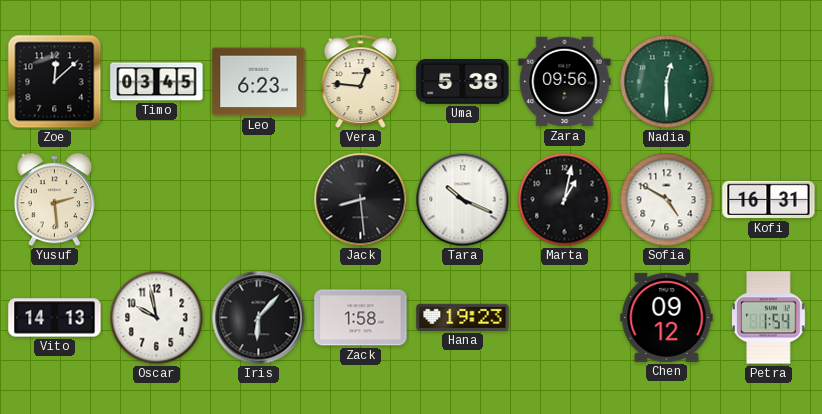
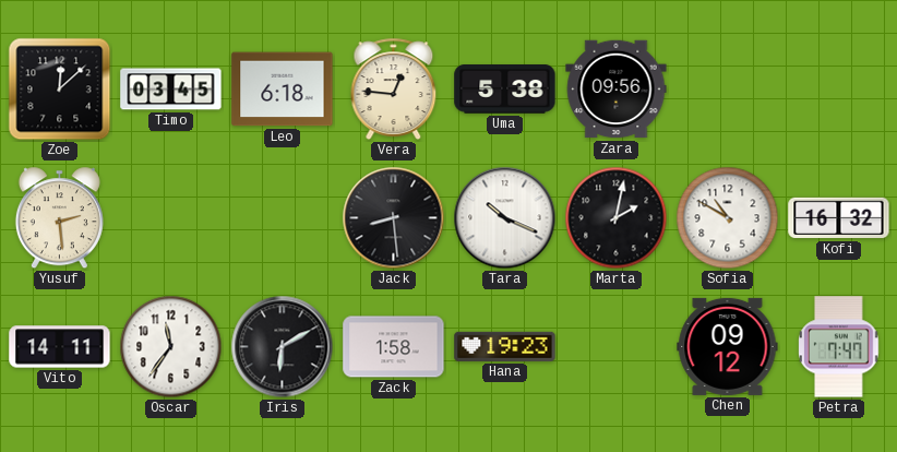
Leo: 6:23 -> 6:18
Nadia: 12:30 -> none
Marta: 1:02 -> 2:02
Sofia: 4:50 -> 10:50
Kofi: 16:31 -> 16:32
Vito: 14:13 -> 14:11
Oscar: 9:58 -> 11:36
Iris: 6:07 -> 6:10
Petra: 1:54 -> 7:47
